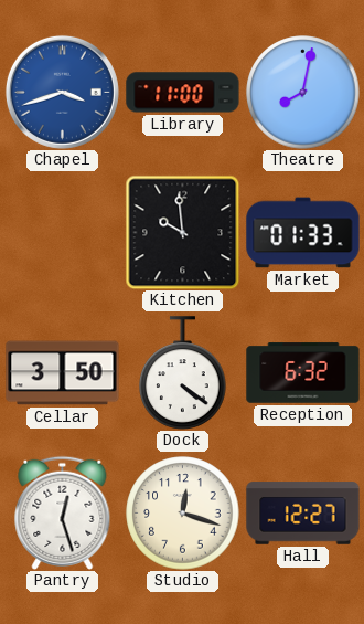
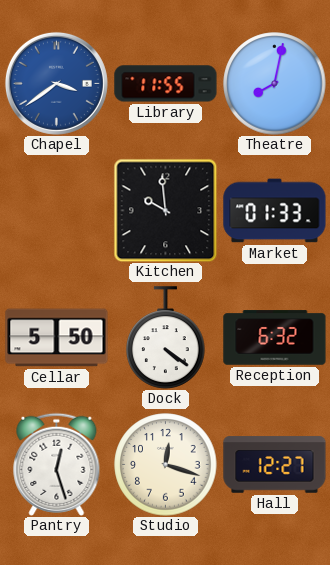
Chapel: 3:42 -> 3:39
Library: 11:00 -> 11:55
Cellar: 3:50 -> 5:50
